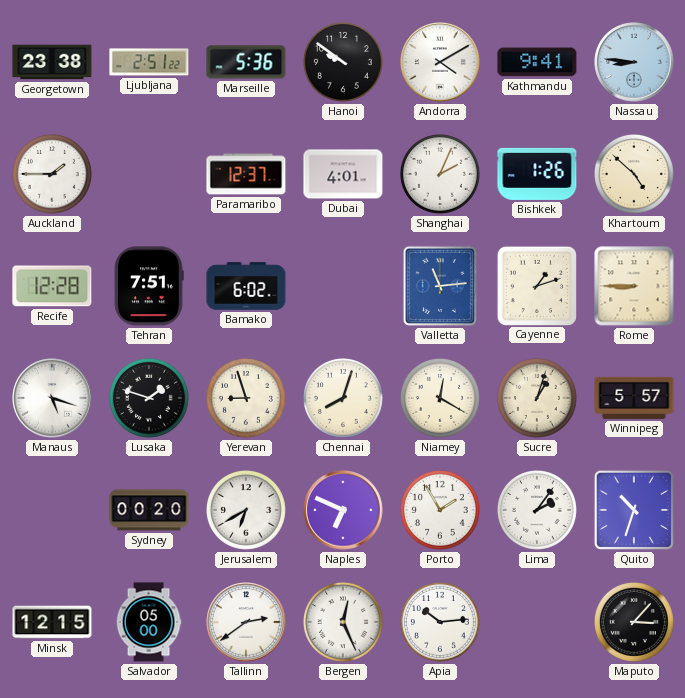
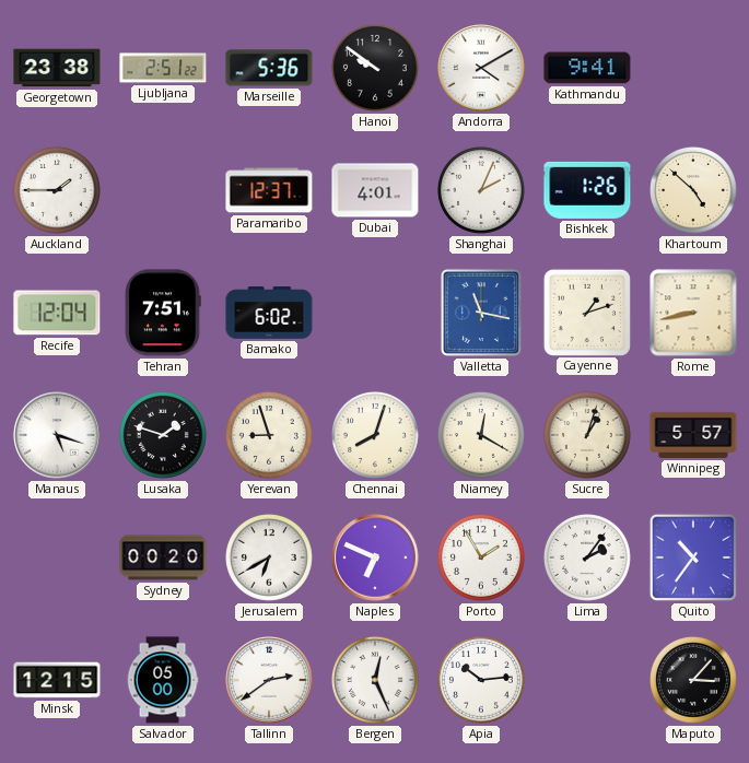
Nassau: 8:46 -> none
Recife: 12:28 -> 12:04
Valletta: 11:14 -> 11:17
Rome: 8:45 -> 8:43
Quito: 10:33 -> 10:36
